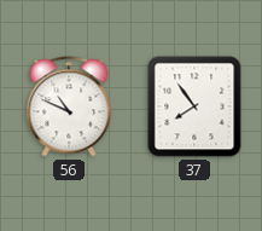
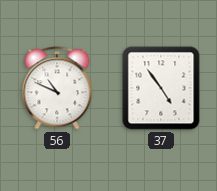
37: 7:54 -> 4:54
